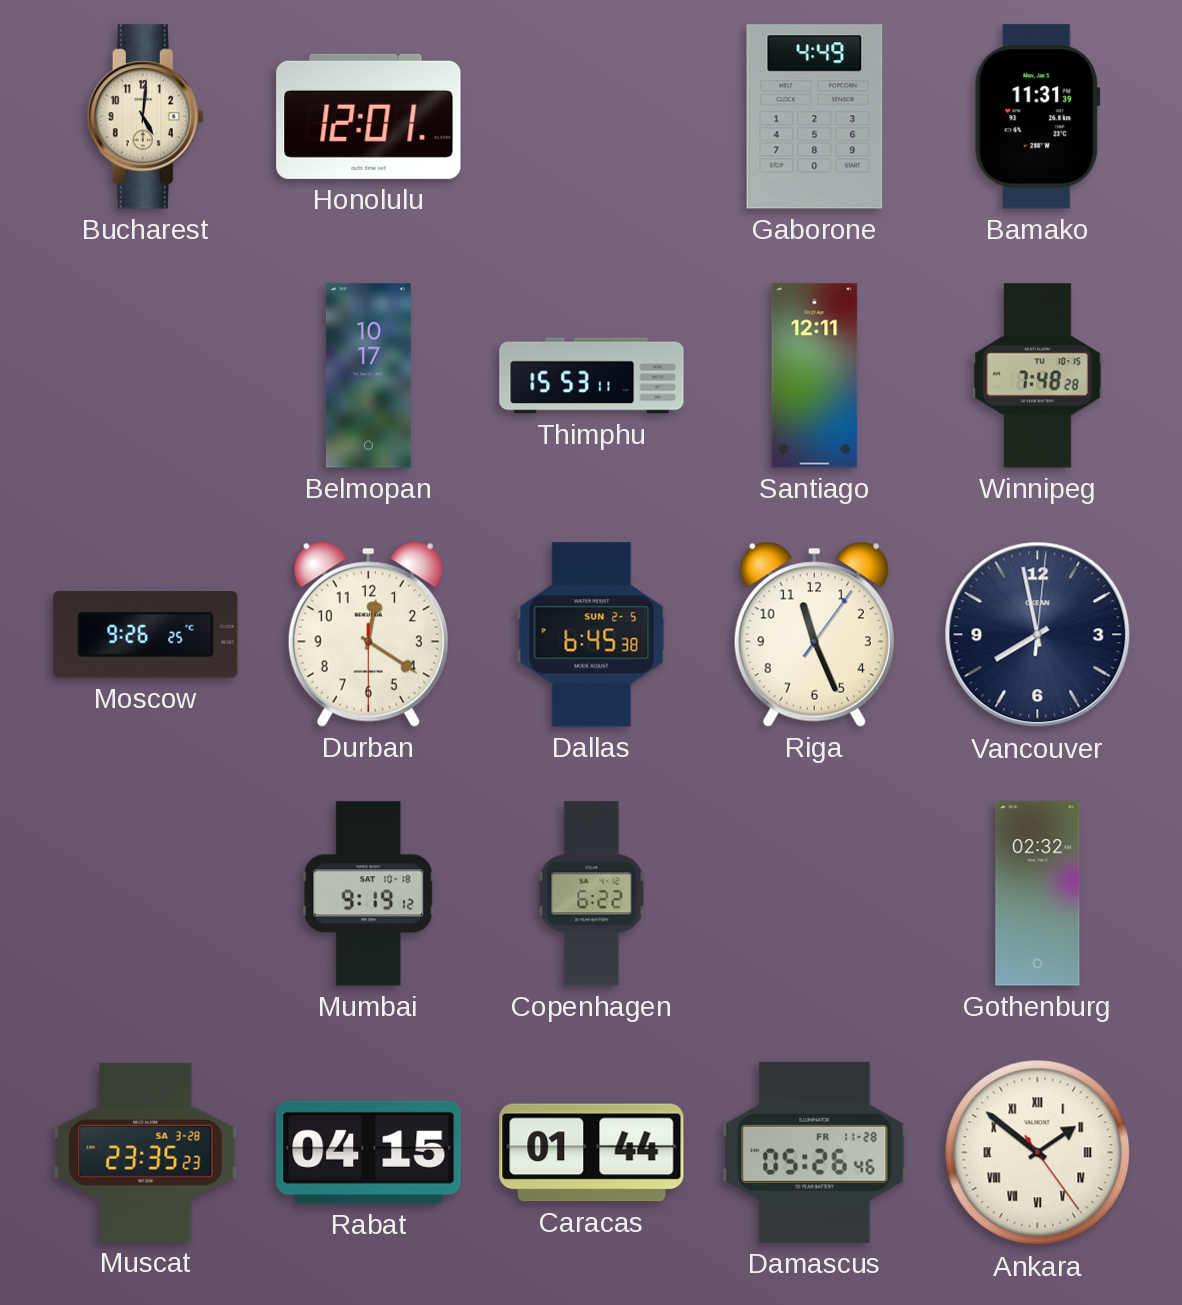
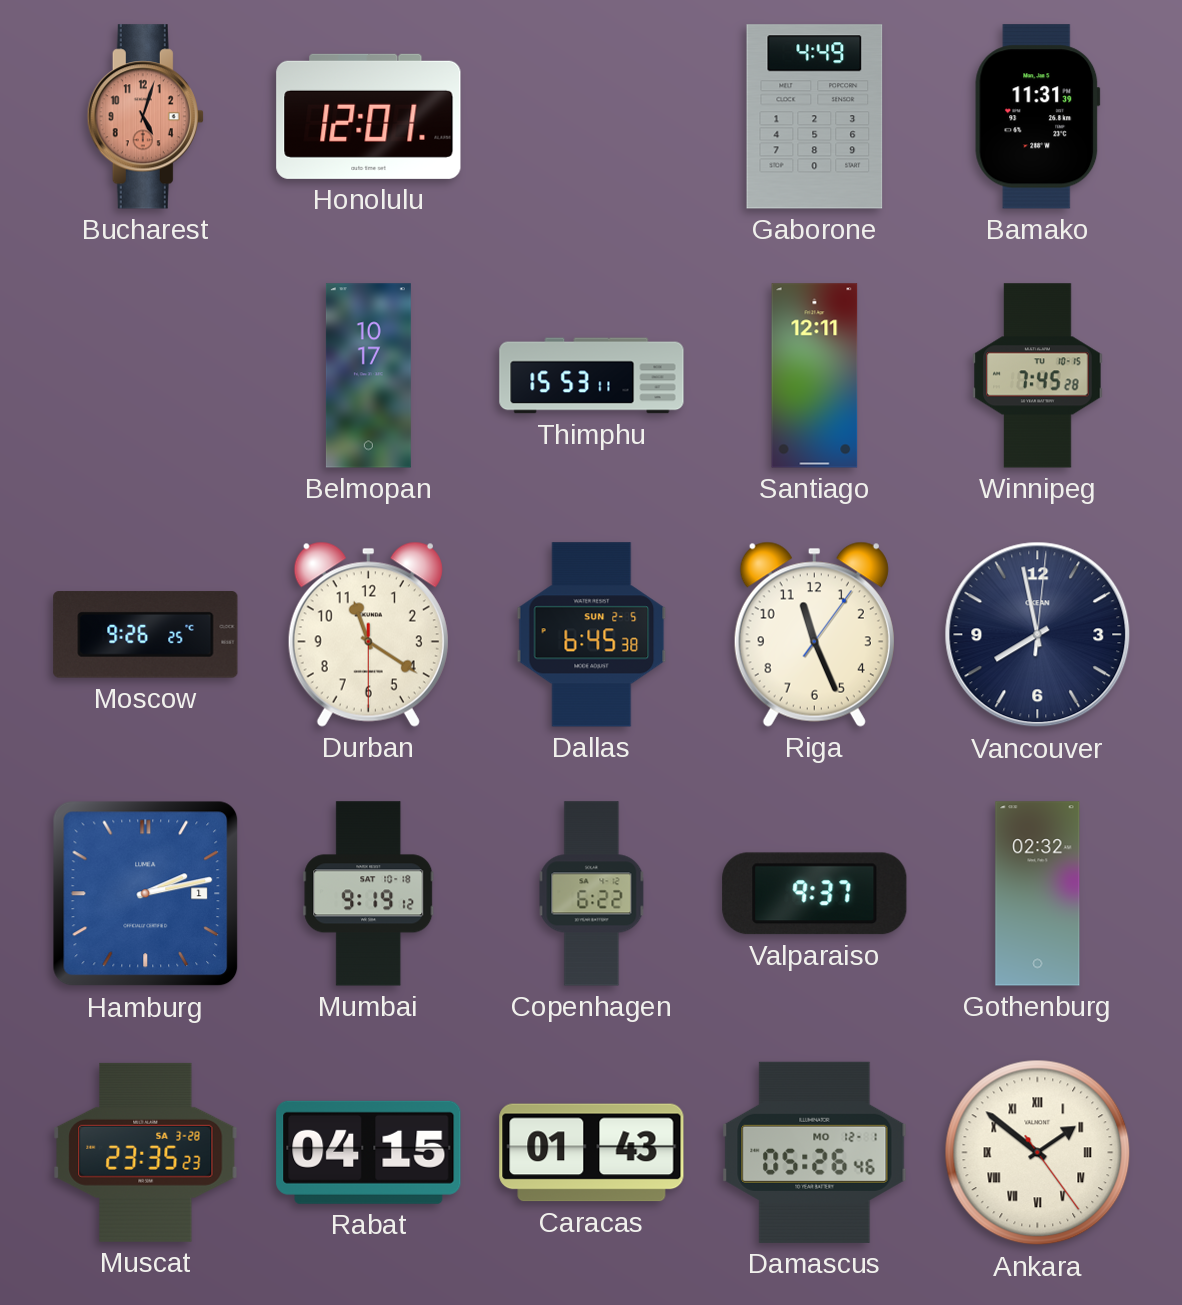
Bucharest: 5:01 -> 5:03
Bucharest dial: cream -> salmon
Winnipeg: 7:48 -> 7:45
Durban: 12:20 -> 11:20
Hamburg: none -> 2:13
Valparaiso: none -> 9:37
Caracas: 01:44 -> 01:43
Damascus date: FR 11-28 -> MO 12-1
